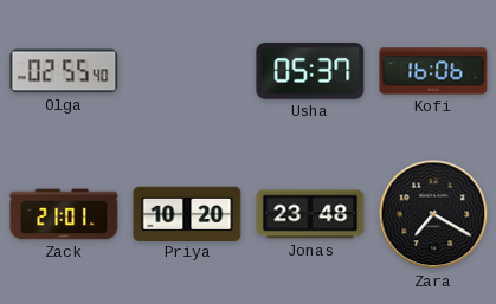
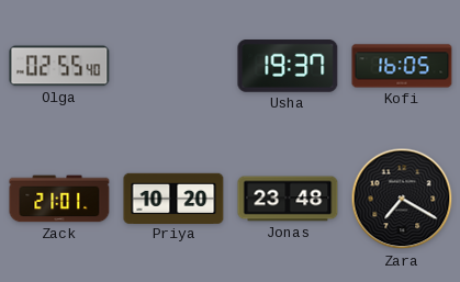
Usha: 05:37 -> 19:37
Kofi: 16:06 -> 16:05
